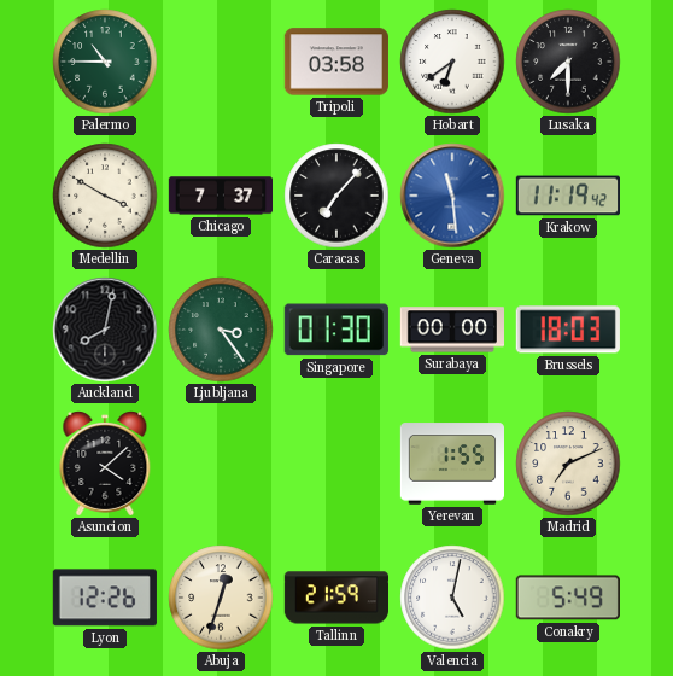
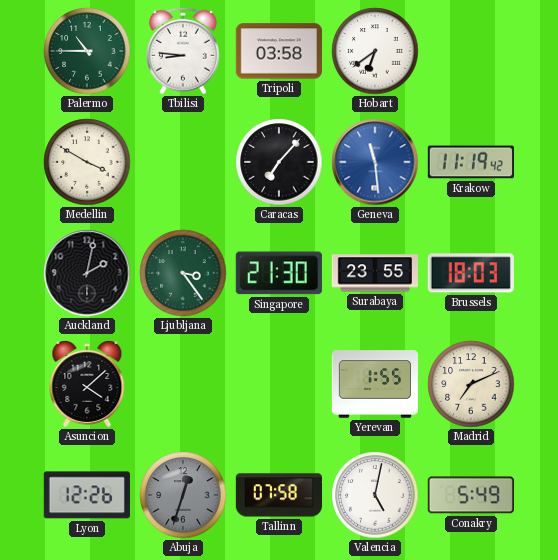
Tbilisi: none -> 8:46
Lusaka: 7:30 -> none
Chicago: 7:37 -> none
Auckland: 8:02 -> 2:02
Singapore: 01:30 -> 21:30
Surabaya: 00:00 -> 23:55
Abuja dial: cream -> grey
Tallinn: 21:59 -> 07:58
